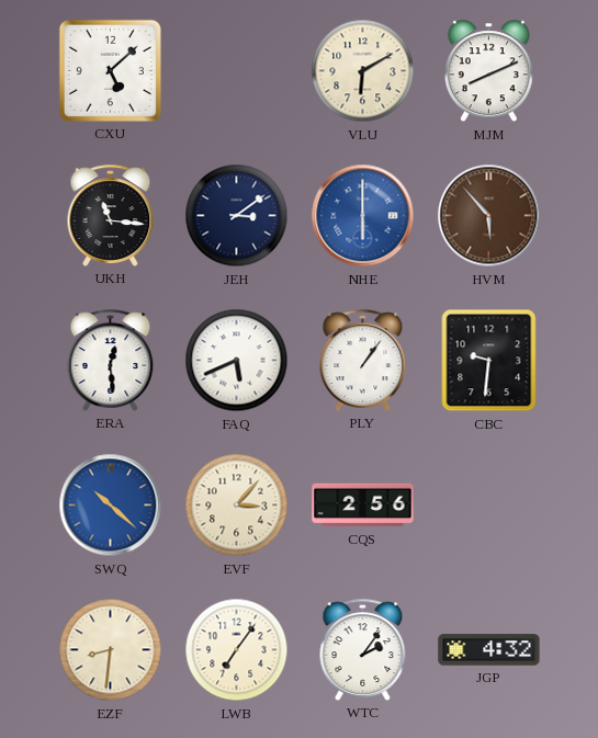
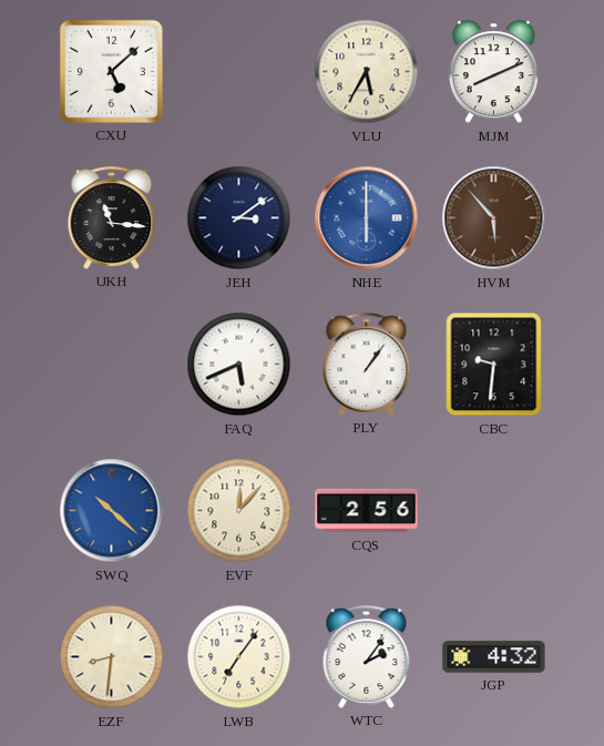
VLU: 6:10 -> 5:35
ERA: 12:29 -> none
EVF: 3:07 -> 12:07
